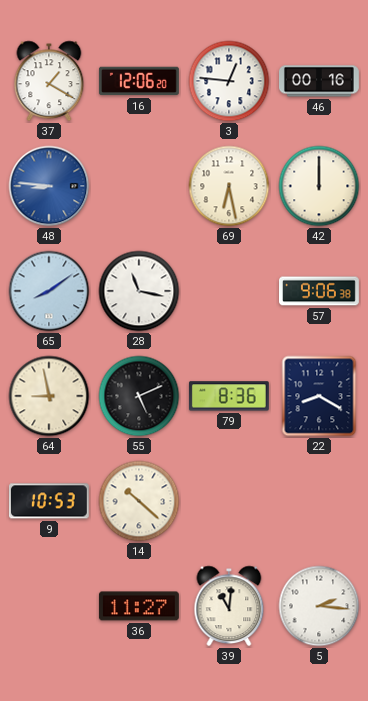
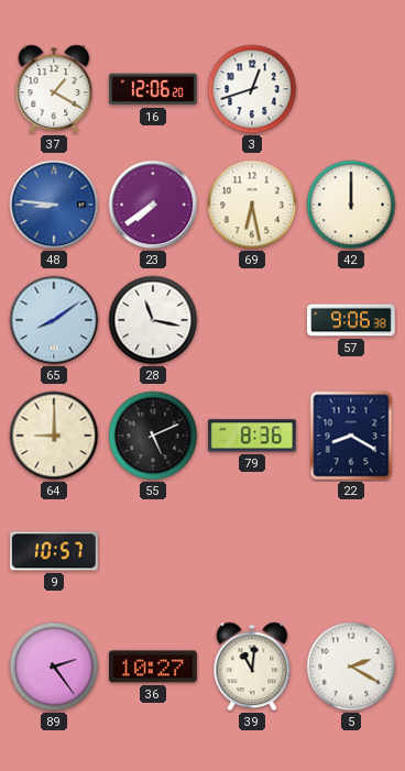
3: 12:46 -> 12:42
46: 00:16 -> none
23: none -> 7:39
64: 8:58 -> 9:00
9: 10:53 -> 10:57
14: 10:22 -> none
89: none -> 2:24
36: 11:27 -> 10:27
5: 2:16 -> 2:20
